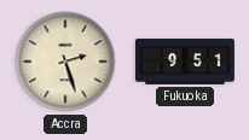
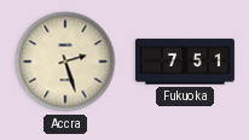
Fukuoka: 9:51 -> 7:51
